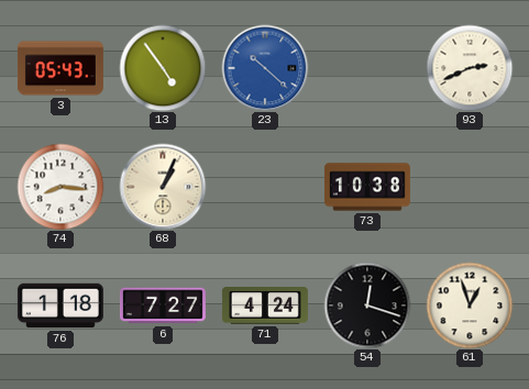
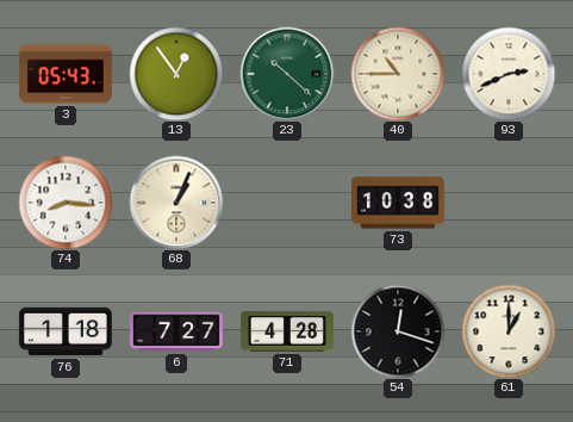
13: 4:54 -> 12:54
23 dial: blue -> green
40: none -> 10:45
71: 4:24 -> 4:28
61: 12:57 -> 1:00
